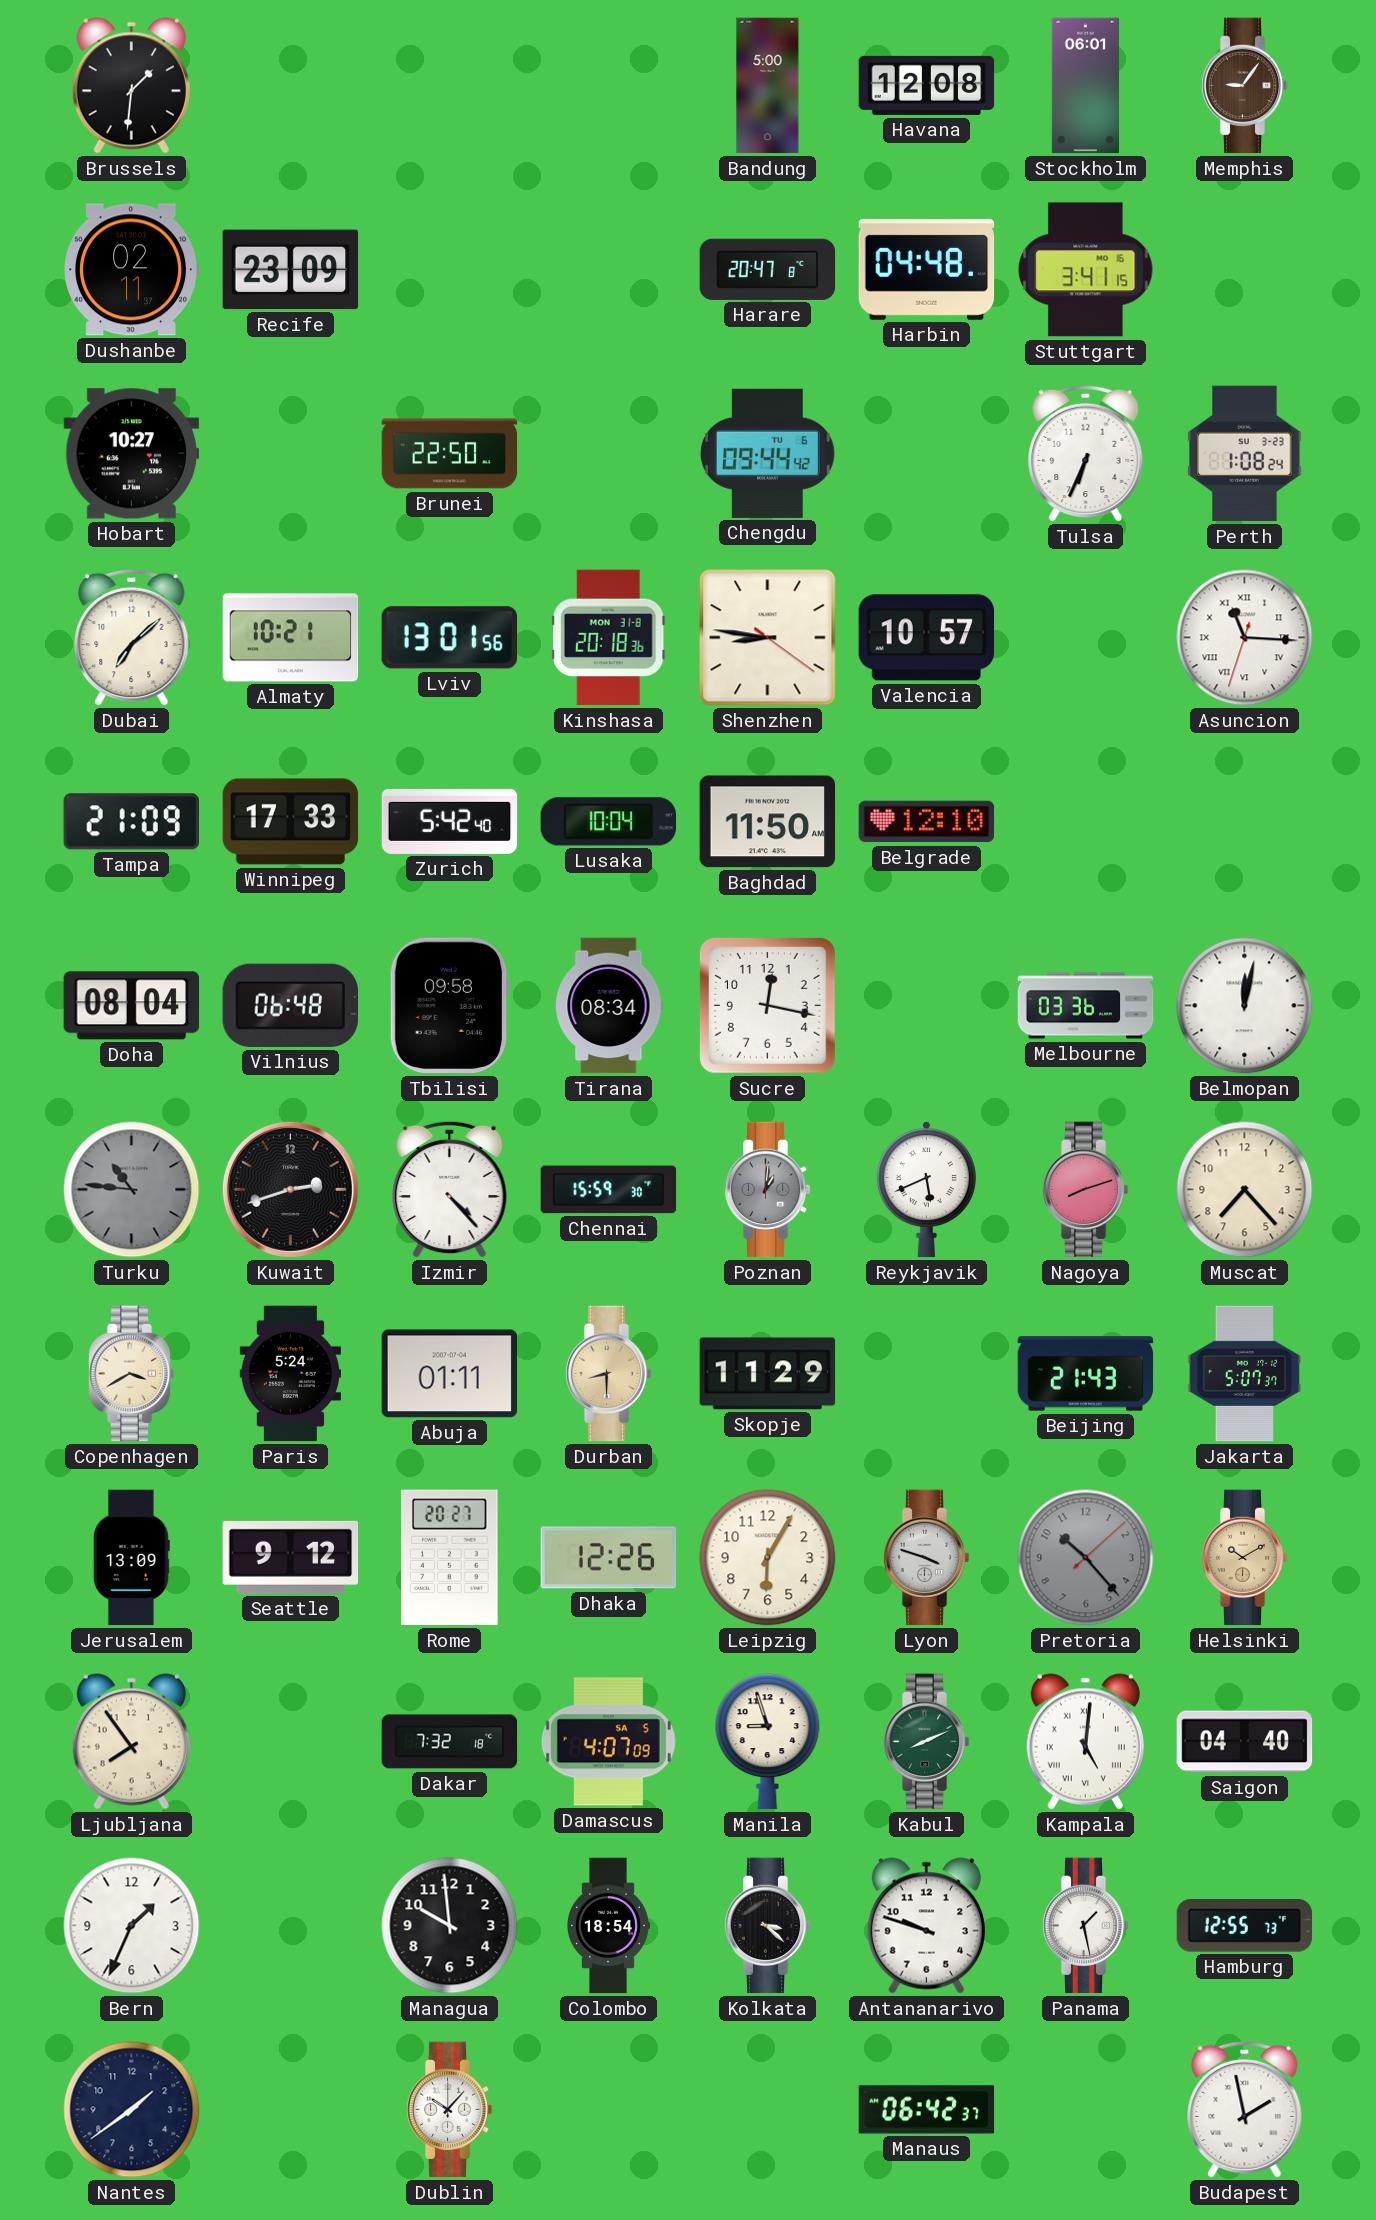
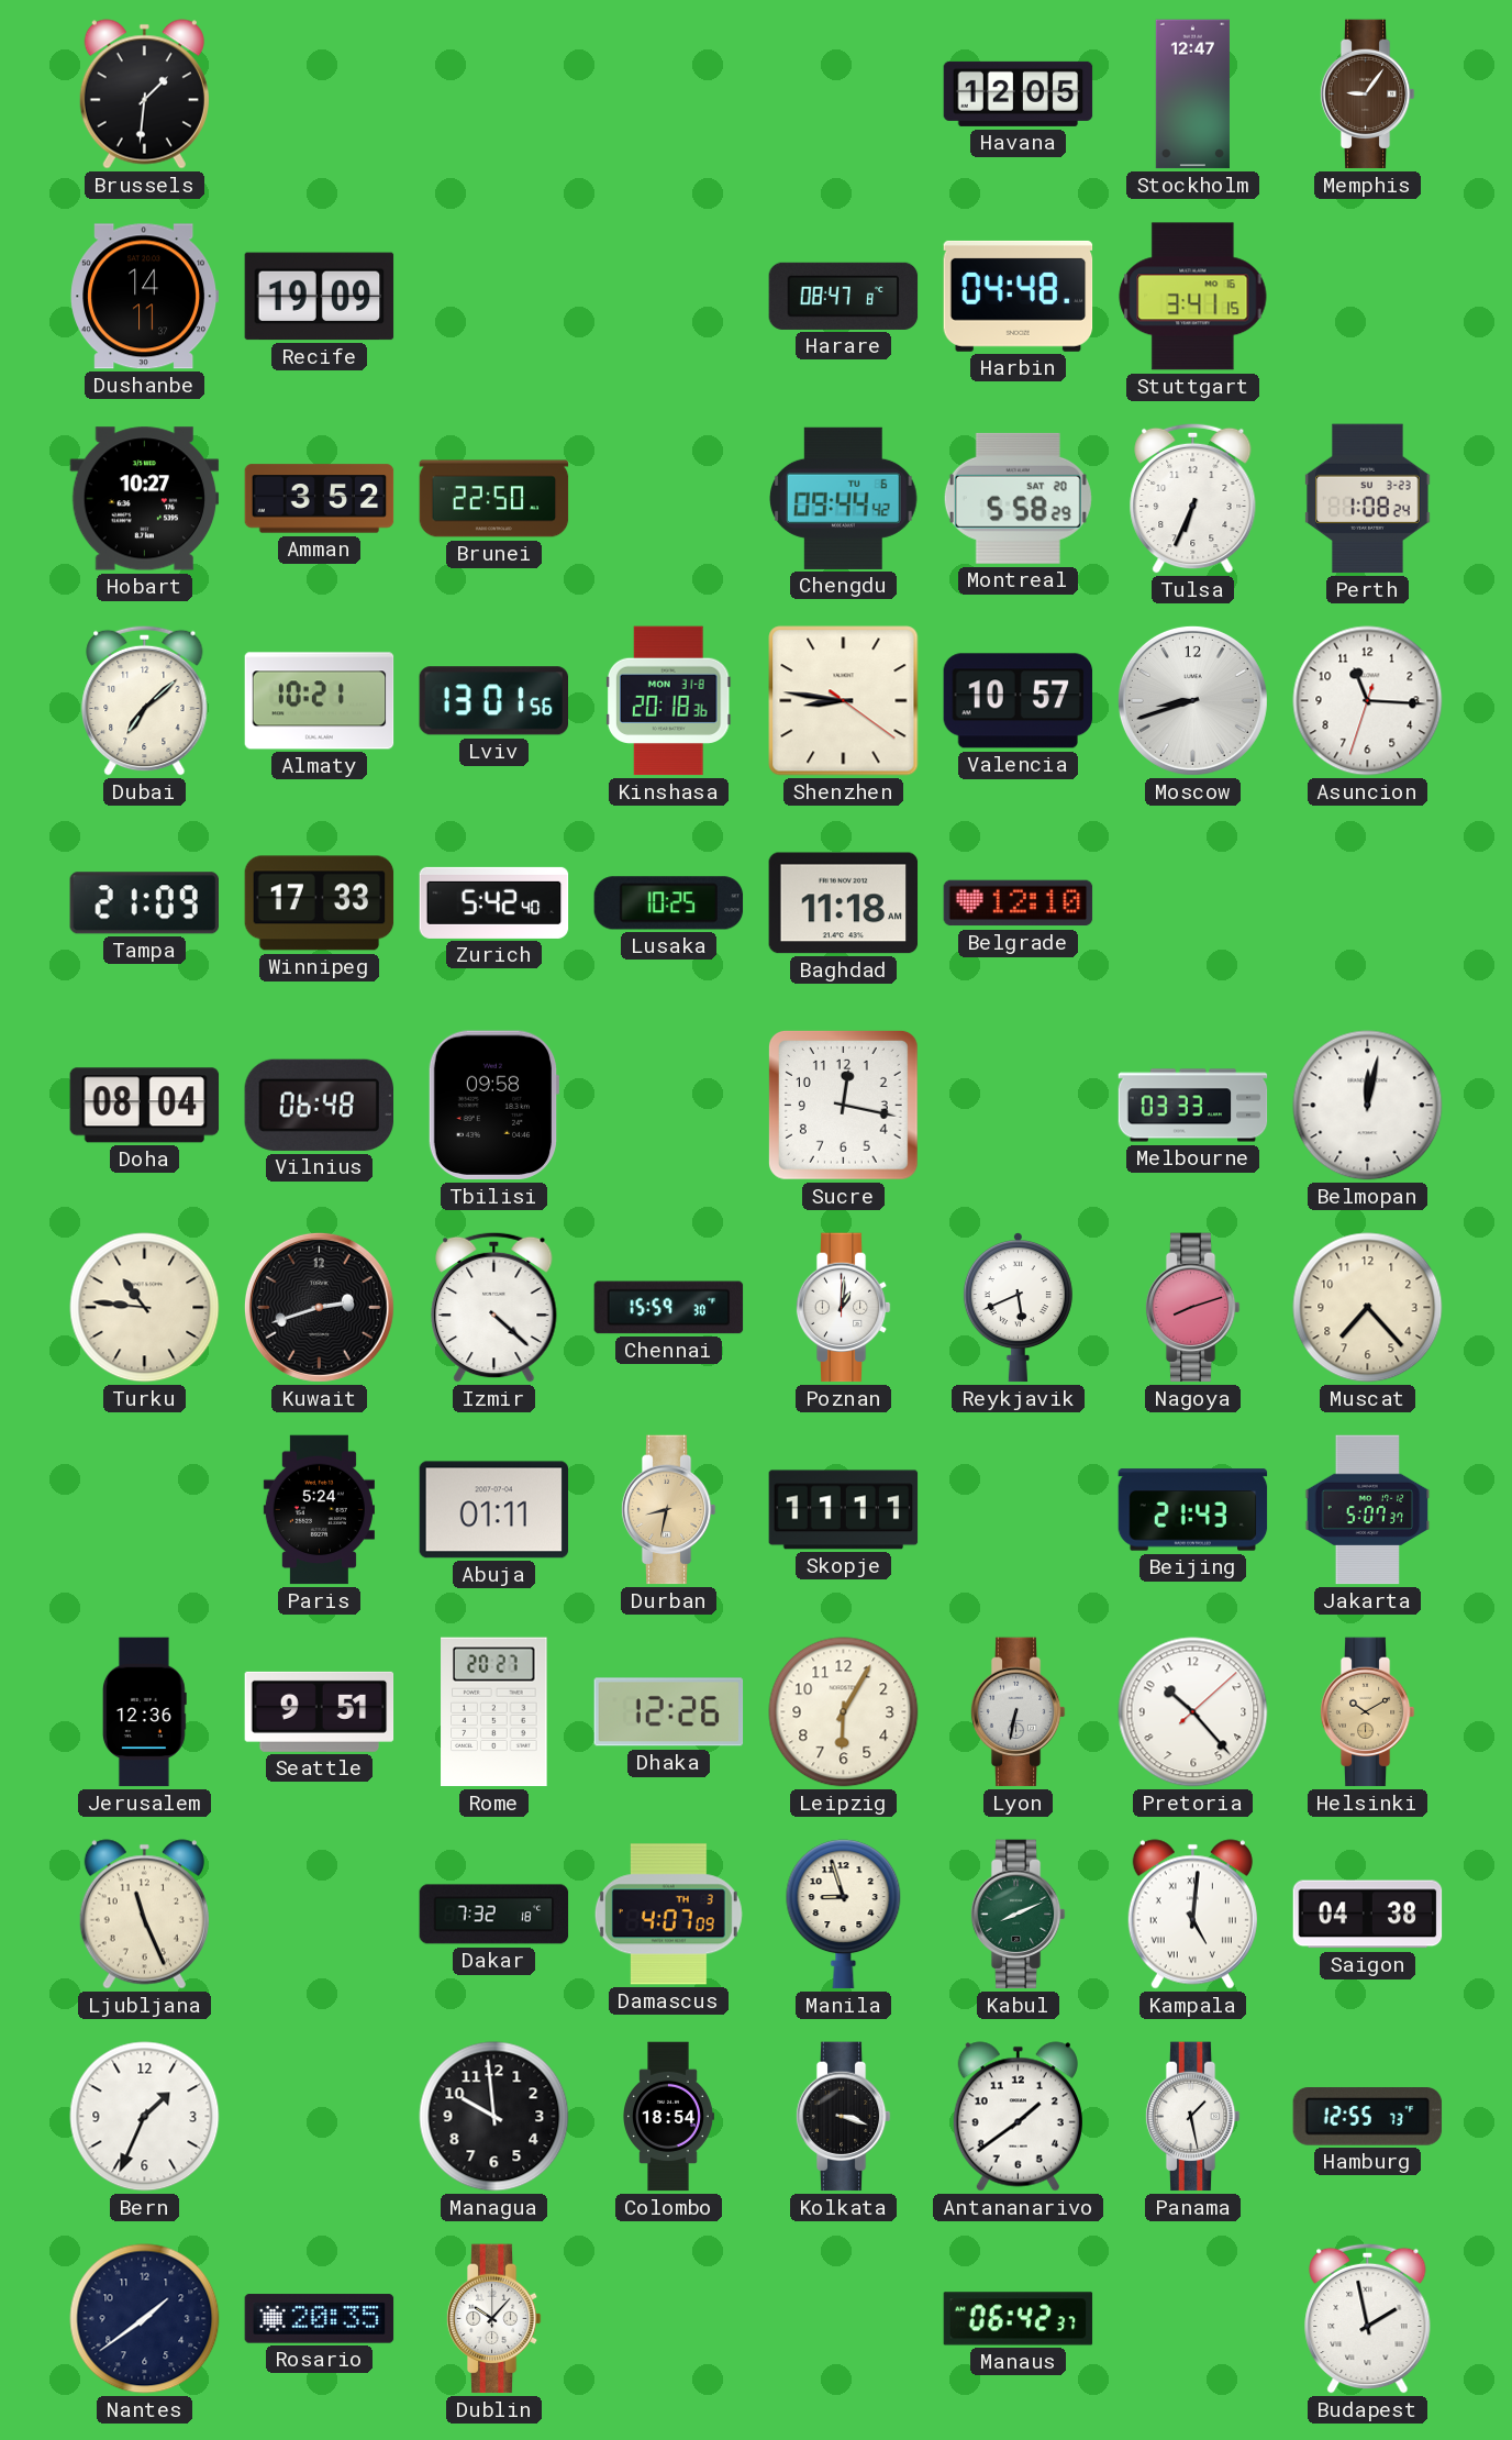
Bandung: 5:00 -> none
Havana: 12:08 -> 12:05
Stockholm: 06:01 -> 12:47
Dushanbe: 02:11 -> 14:11
Recife: 23:09 -> 19:09
Harare: 20:47 -> 08:47
Amman: none -> 3:52
Montreal: none -> 5:58
Moscow: none -> 8:42
Asuncion numerals: Roman -> Arabic
Lusaka: 10:04 -> 10:25
Baghdad: 11:50 -> 11:18
Tirana: 08:34 -> none
Melbourne: 03:36 -> 03:33
Turku dial: grey -> cream
Izmir: 4:23 -> 4:22
Poznan dial: grey -> white
Copenhagen: 3:40 -> none
Durban: 8:30 -> 8:32
Skopje: 11:29 -> 11:11
Jerusalem: 13:09 -> 12:36
Seattle: 9:12 -> 9:51
Lyon: 3:48 -> 6:32
Pretoria dial: grey -> white
Ljubljana: 7:54 -> 11:26
Damascus date: SA 5 -> TH 3
Saigon: 04:40 -> 04:38
Kolkata: 3:22 -> 3:18
Antananarivo: 9:48 -> 1:39
Rosario: none -> 20:35
